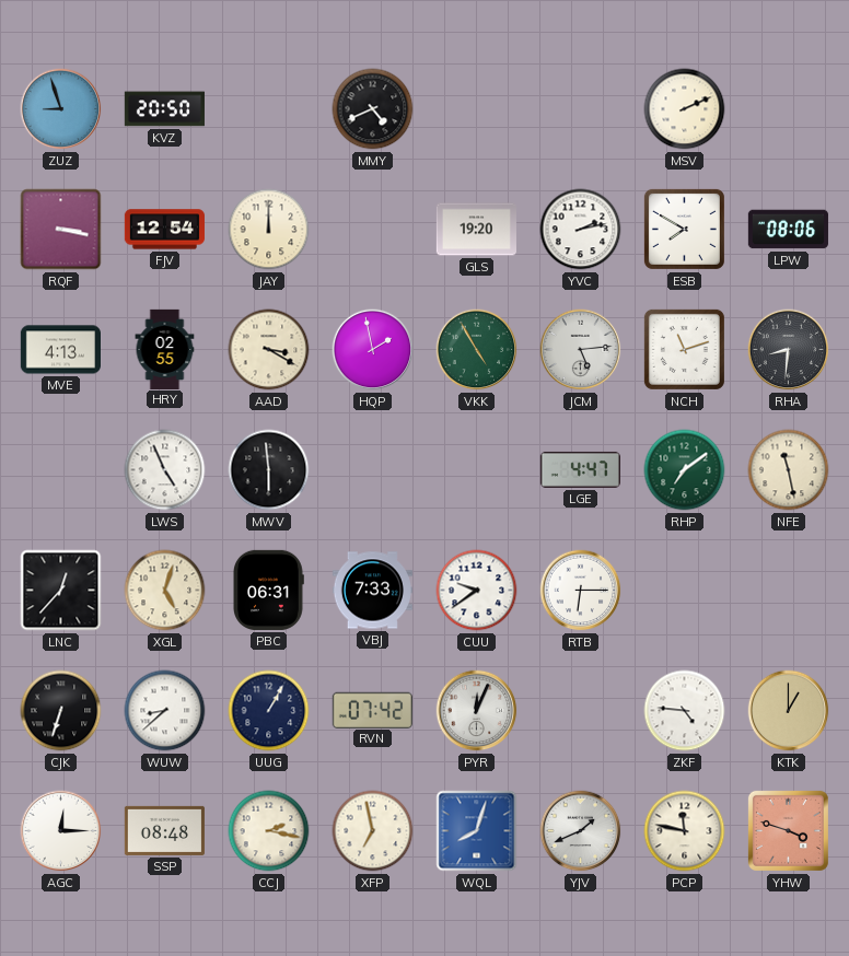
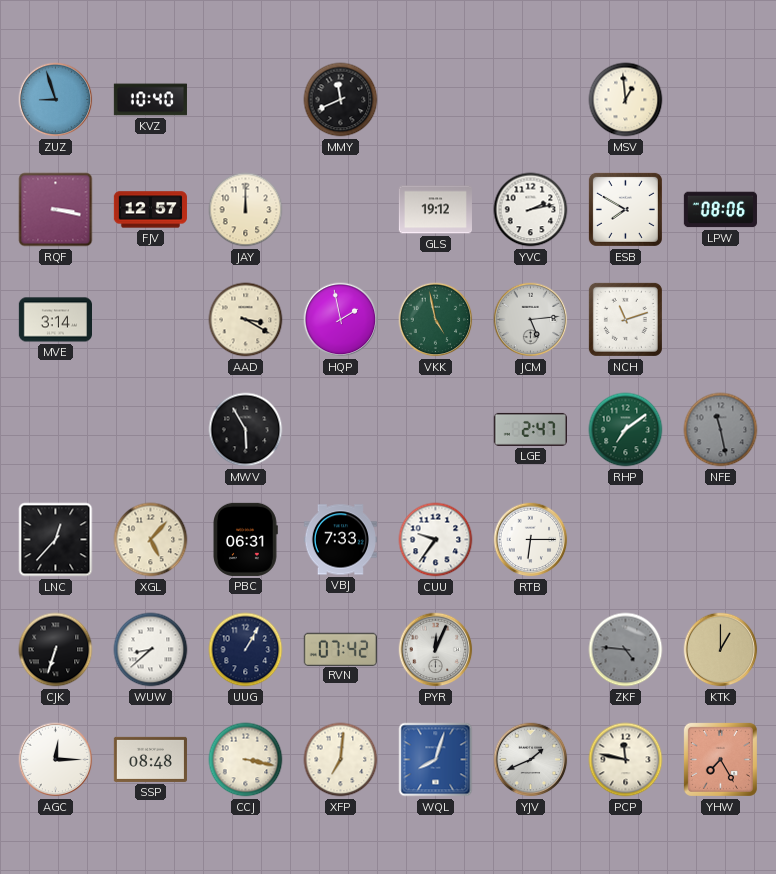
KVZ: 20:50 -> 10:40
MMY: 4:41 -> 11:41
MSV: 2:11 -> 12:59
FJV: 12:54 -> 12:57
GLS: 19:20 -> 19:12
MVE: 4:13 -> 3:14
HRY: 02:55 -> none
VKK: 4:55 -> 4:58
RHA: 8:31 -> none
LWS: 4:56 -> none
MWV: 5:59 -> 5:55
LGE: 4:47 -> 2:47
NFE dial: cream -> grey
XGL: 5:03 -> 5:07
CUU: 9:39 -> 9:36
ZKF dial: white -> grey
CCJ: 2:17 -> 3:17
XFP: 6:58 -> 7:01
YHW: 3:48 -> 7:25
